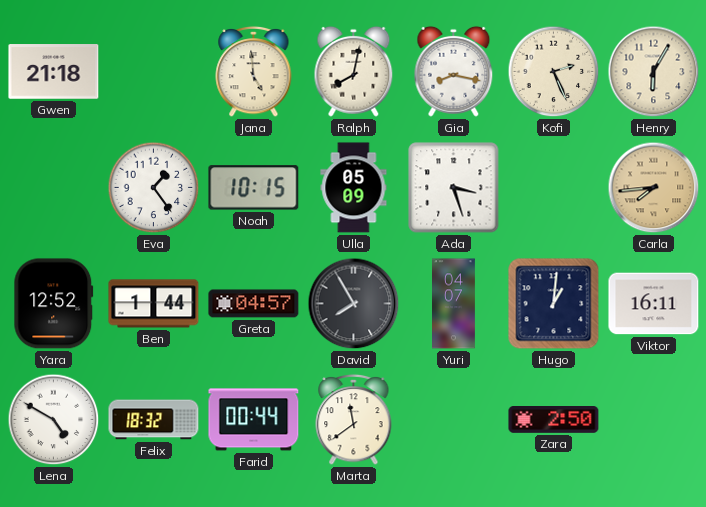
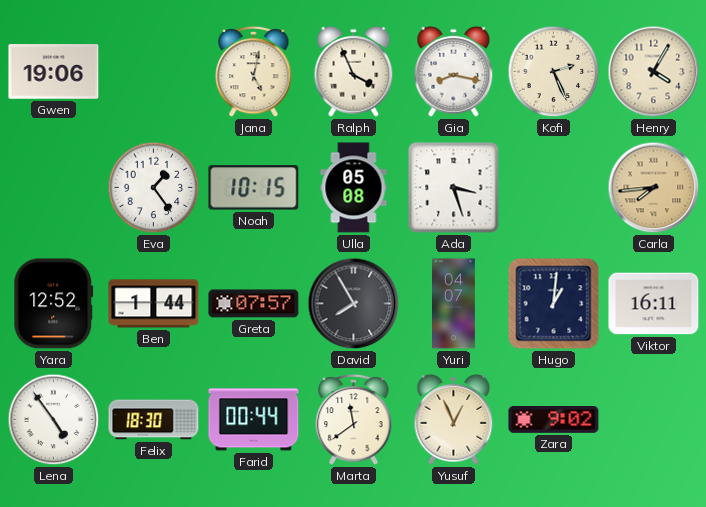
Gwen: 21:18 -> 19:06
Jana: 4:59 -> 5:02
Ralph: 8:02 -> 3:56
Henry: 6:05 -> 4:05
Ulla: 05:09 -> 05:08
Greta: 04:57 -> 07:57
Lena: 4:50 -> 4:54
Felix: 18:32 -> 18:30
Yusuf: none -> 12:56
Zara: 2:50 -> 9:02
